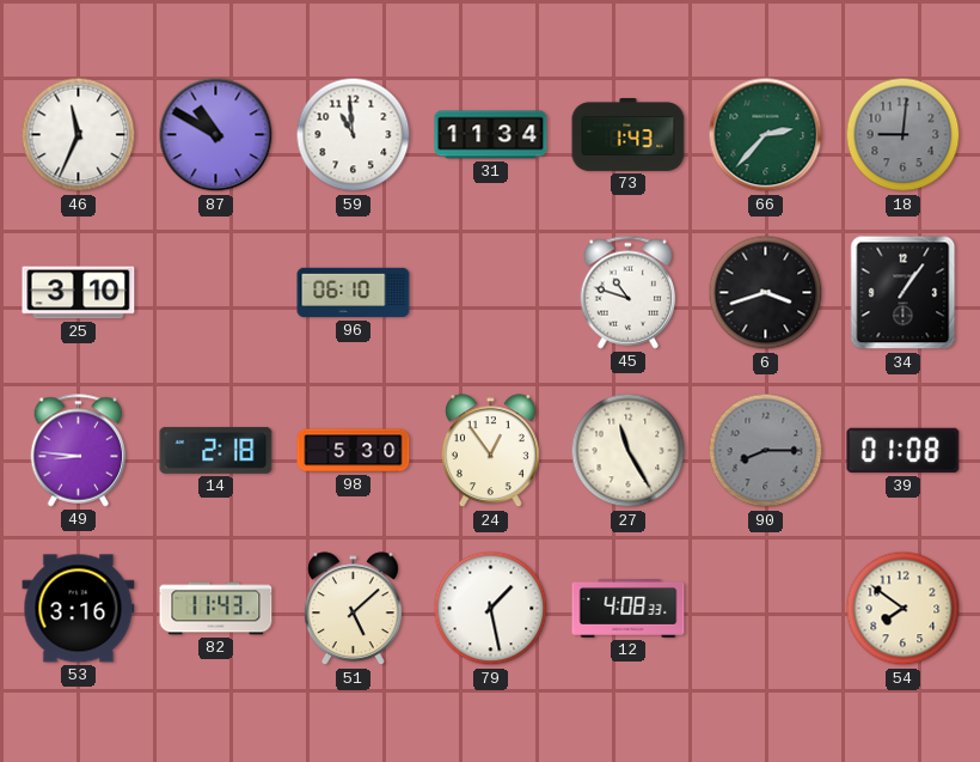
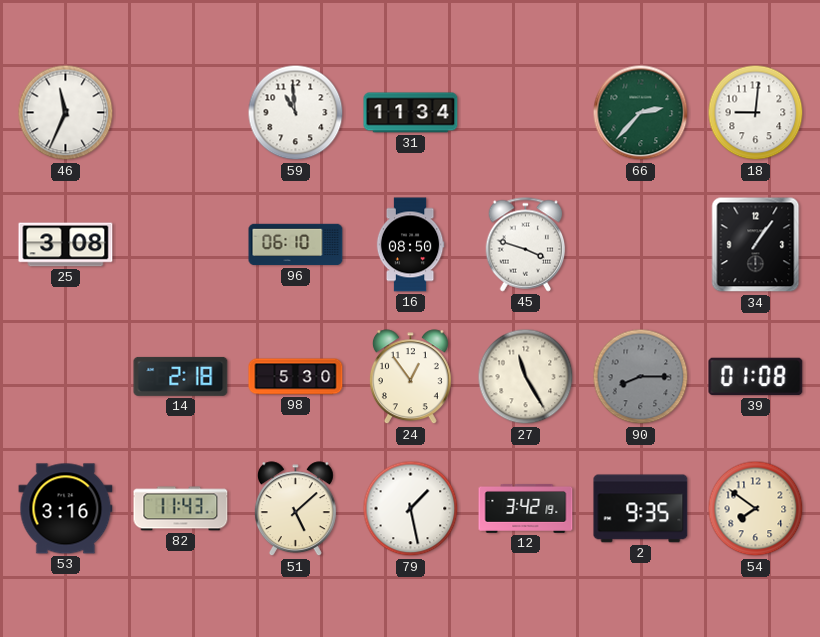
87: 10:50 -> none
73: 1:43 -> none
18 dial: grey -> white
25: 3:10 -> 3:08
16: none -> 08:50
45: 10:48 -> 3:48
6: 3:42 -> none
49: 8:46 -> none
12: 4:08 -> 3:42
2: none -> 9:35
